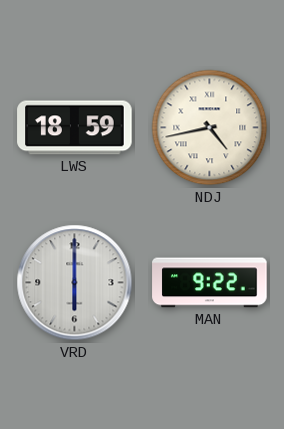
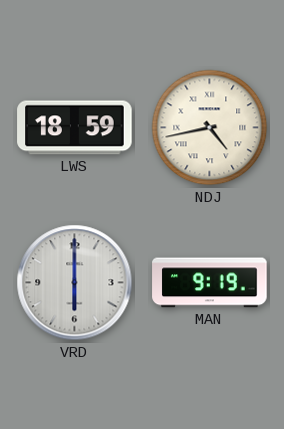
MAN: 9:22 -> 9:19
